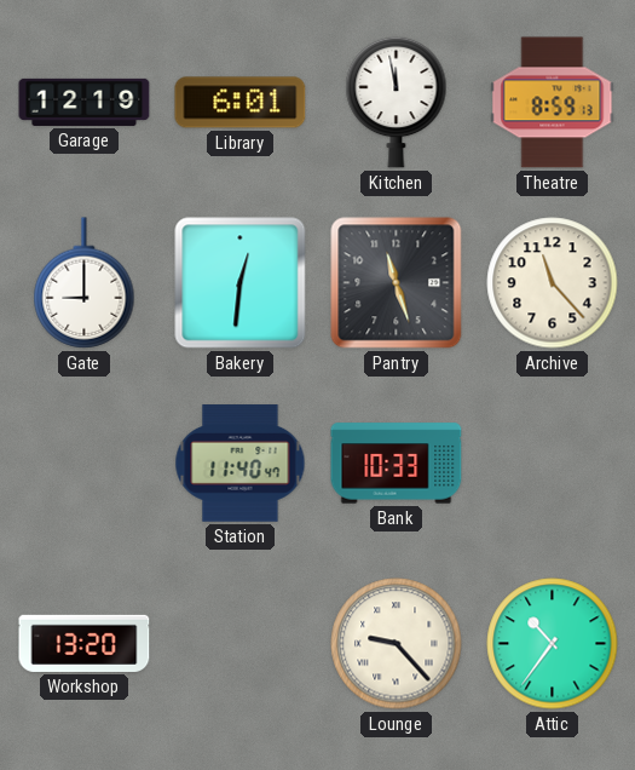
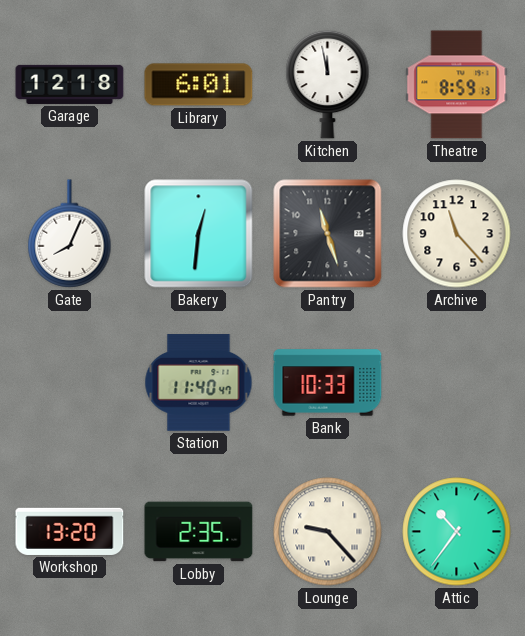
Garage: 12:19 -> 12:18
Gate: 9:00 -> 8:04
Lobby: none -> 2:35
